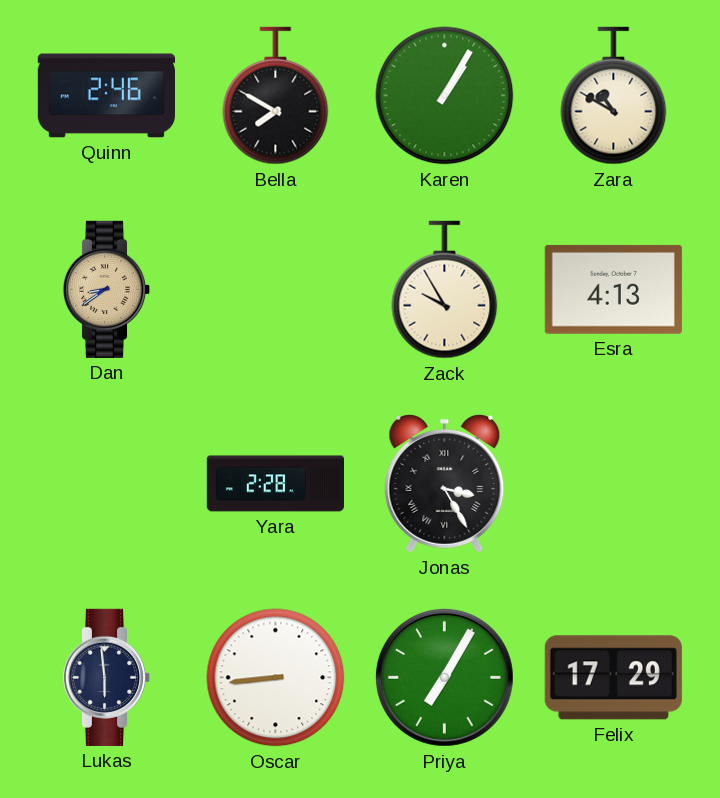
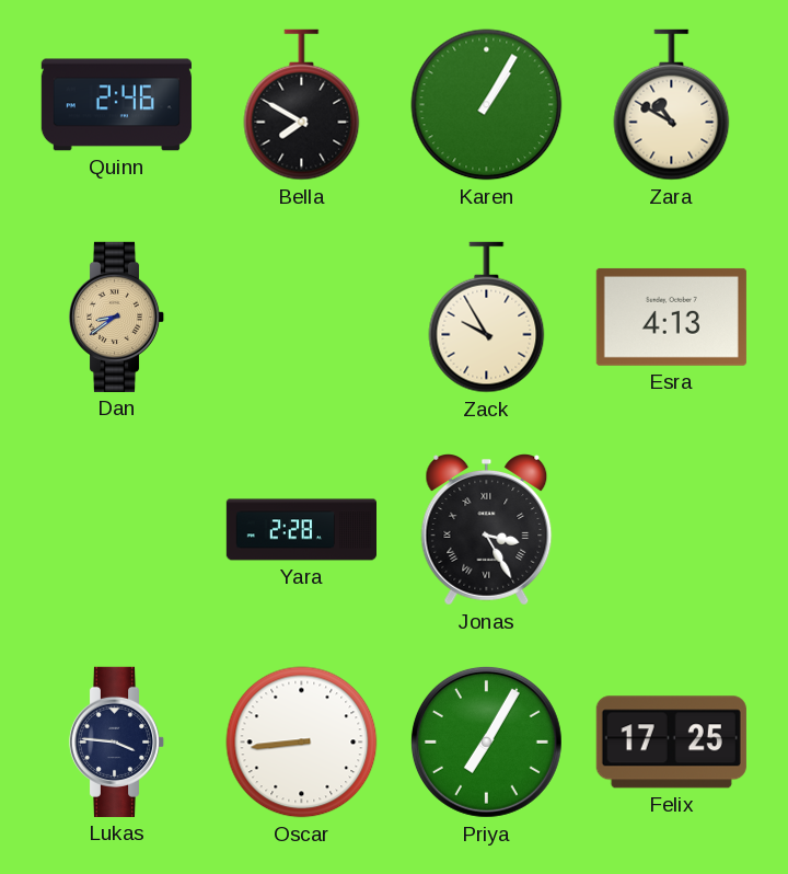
Lukas: 5:59 -> 3:46
Felix: 17:29 -> 17:25
